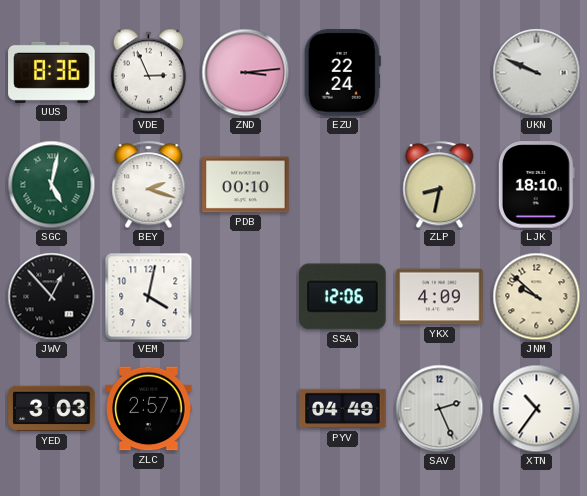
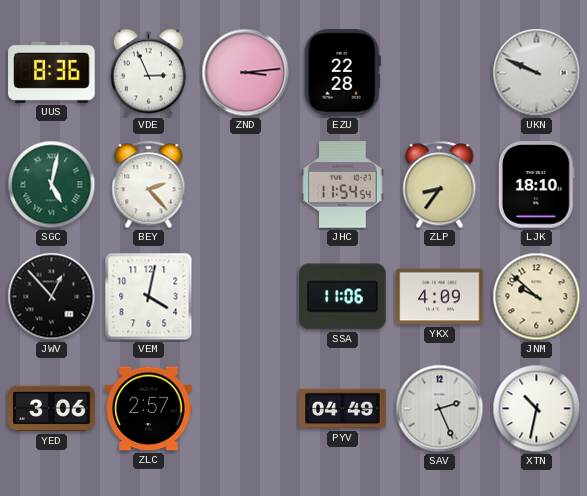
EZU: 22:24 -> 22:28
BEY: 2:18 -> 2:23
PDB: 00:10 -> none
JHC: none -> 11:54
ZLP: 8:32 -> 8:36
SSA: 12:06 -> 11:06
YED: 3:03 -> 3:06
XTN: 10:36 -> 10:32
